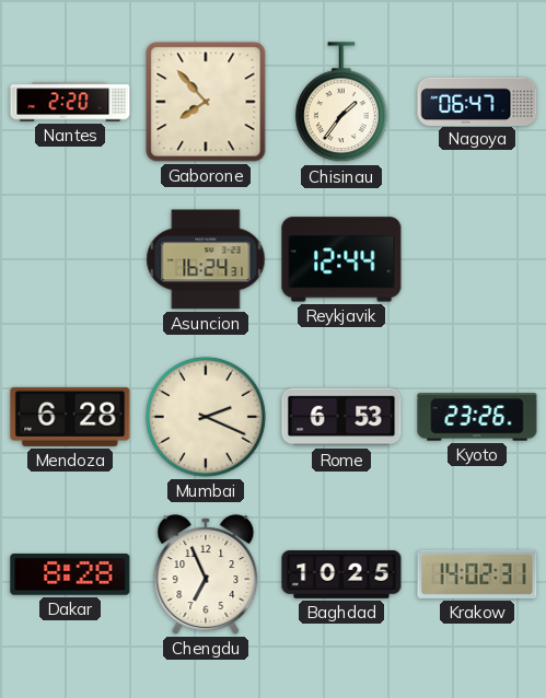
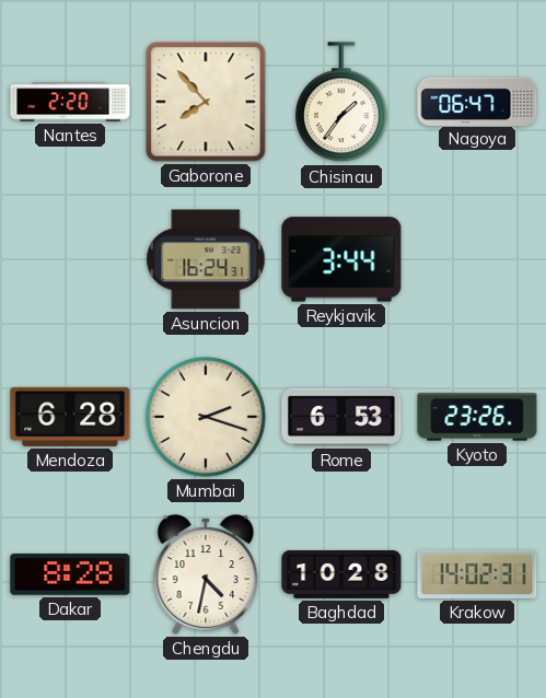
Reykjavik: 12:44 -> 3:44
Mumbai: 2:19 -> 2:18
Chengdu: 6:56 -> 4:32
Baghdad: 10:25 -> 10:28
